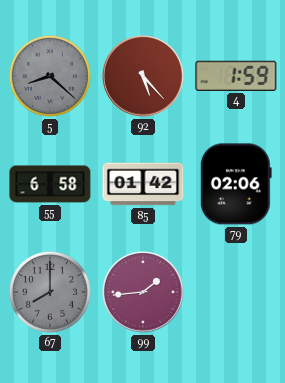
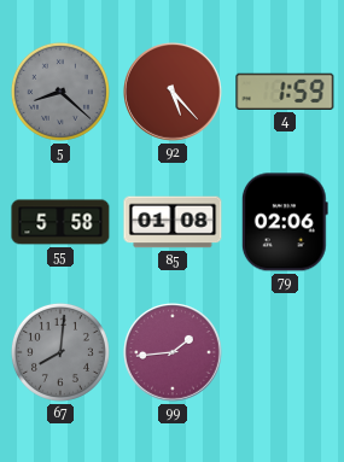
55: 6:58 -> 5:58
85: 01:42 -> 01:08
67: 8:00 -> 8:01
